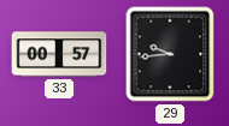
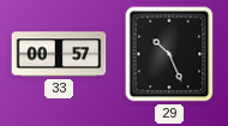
29: 9:44 -> 10:26
